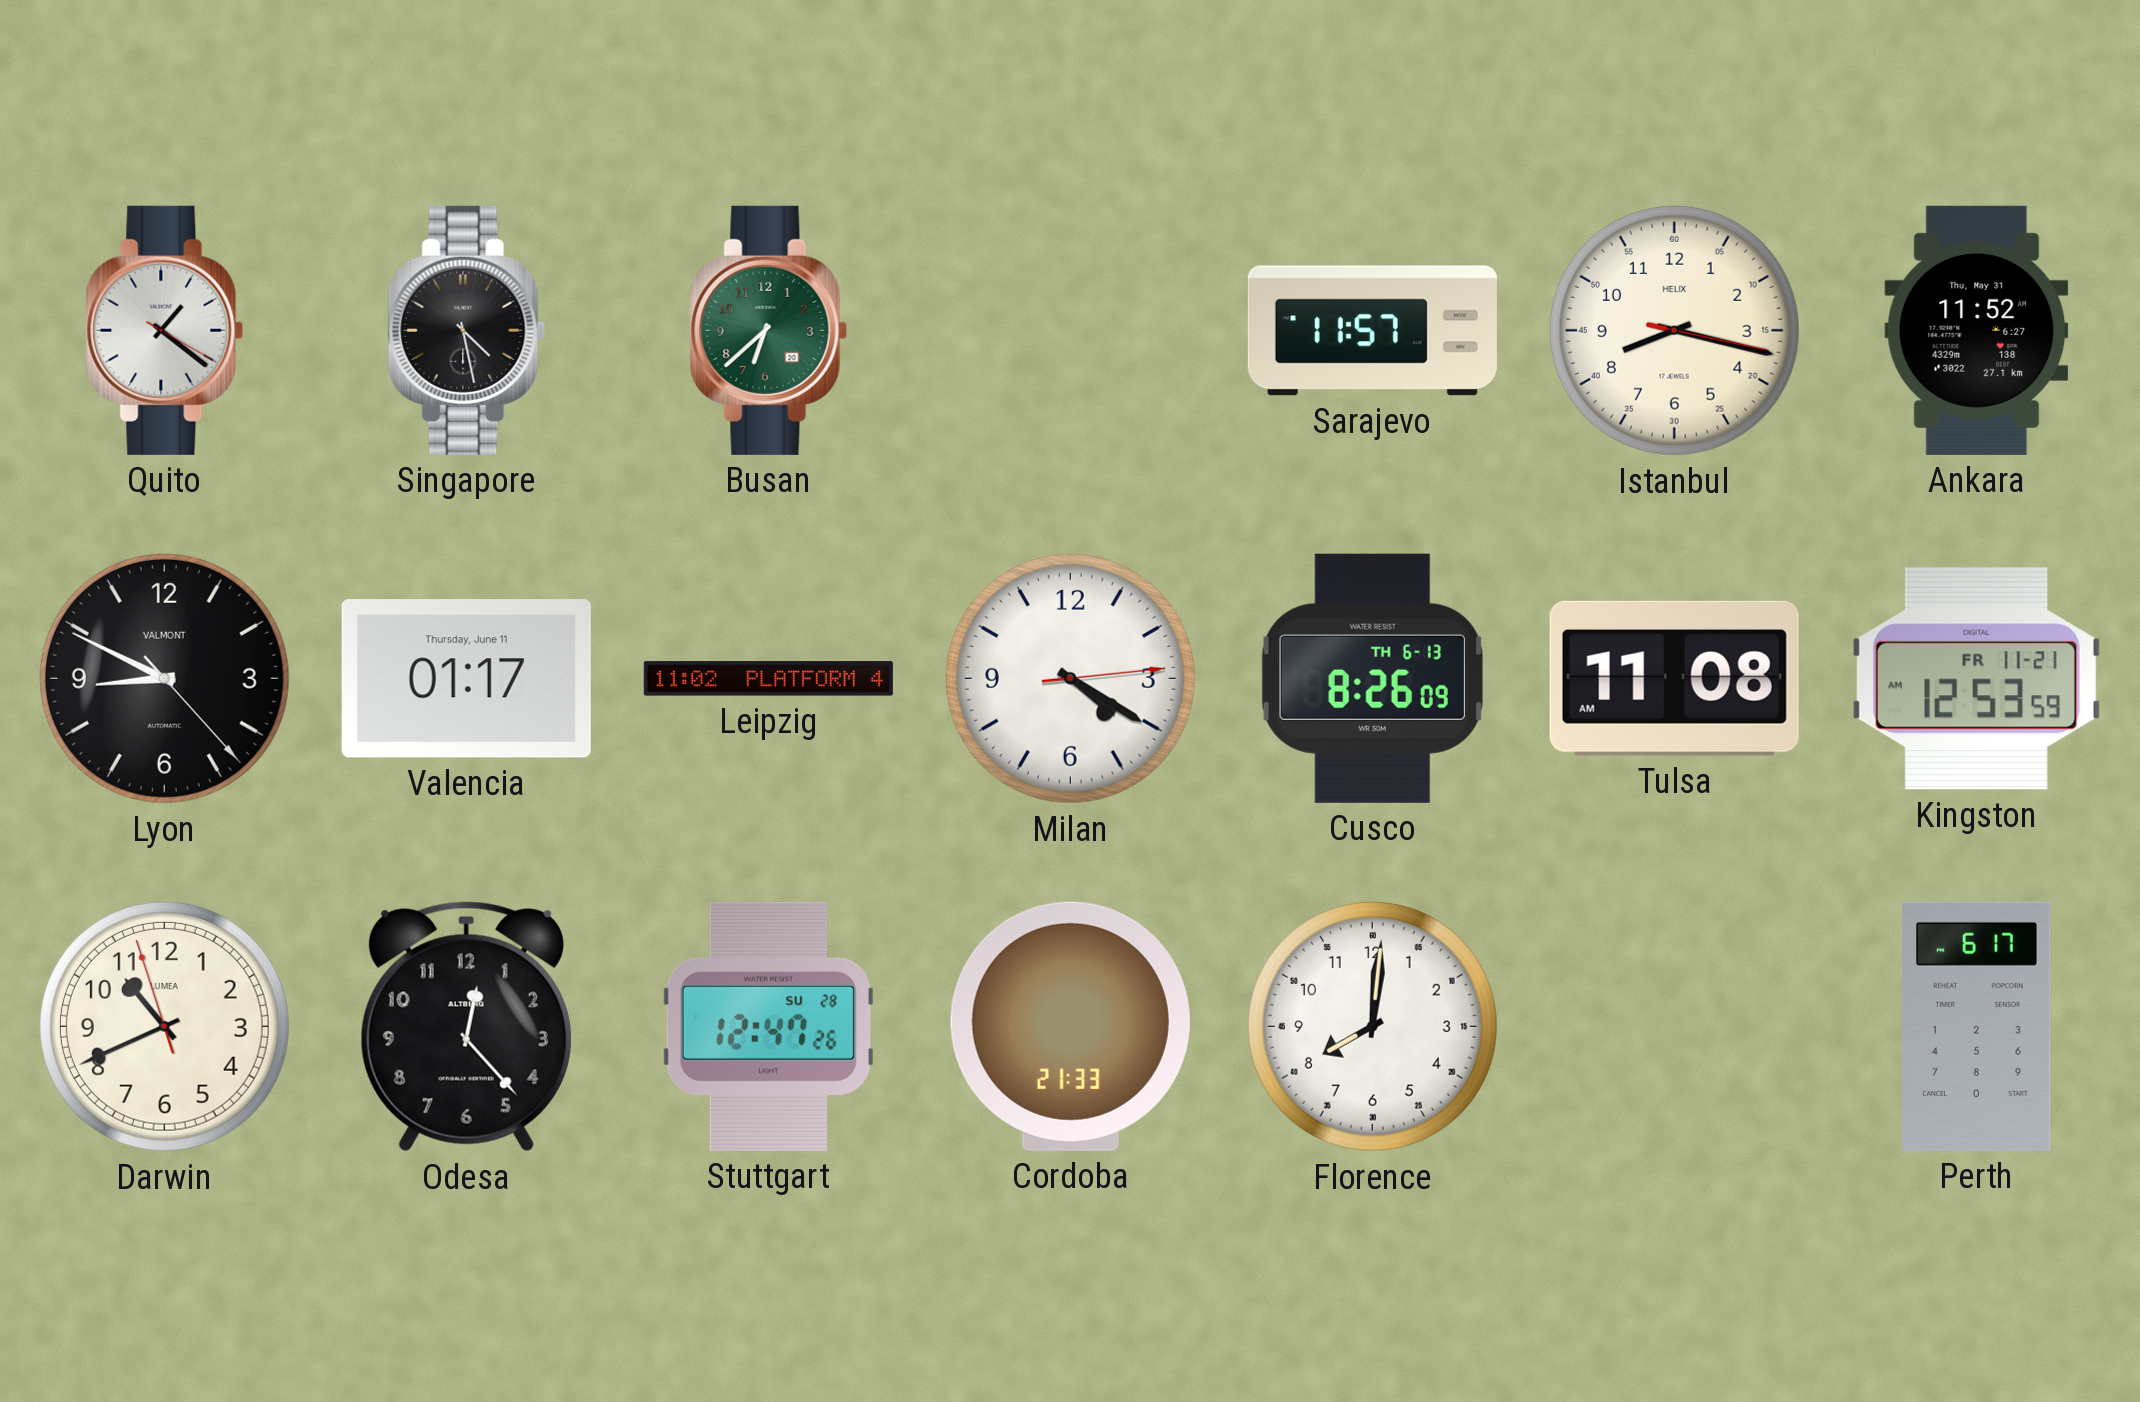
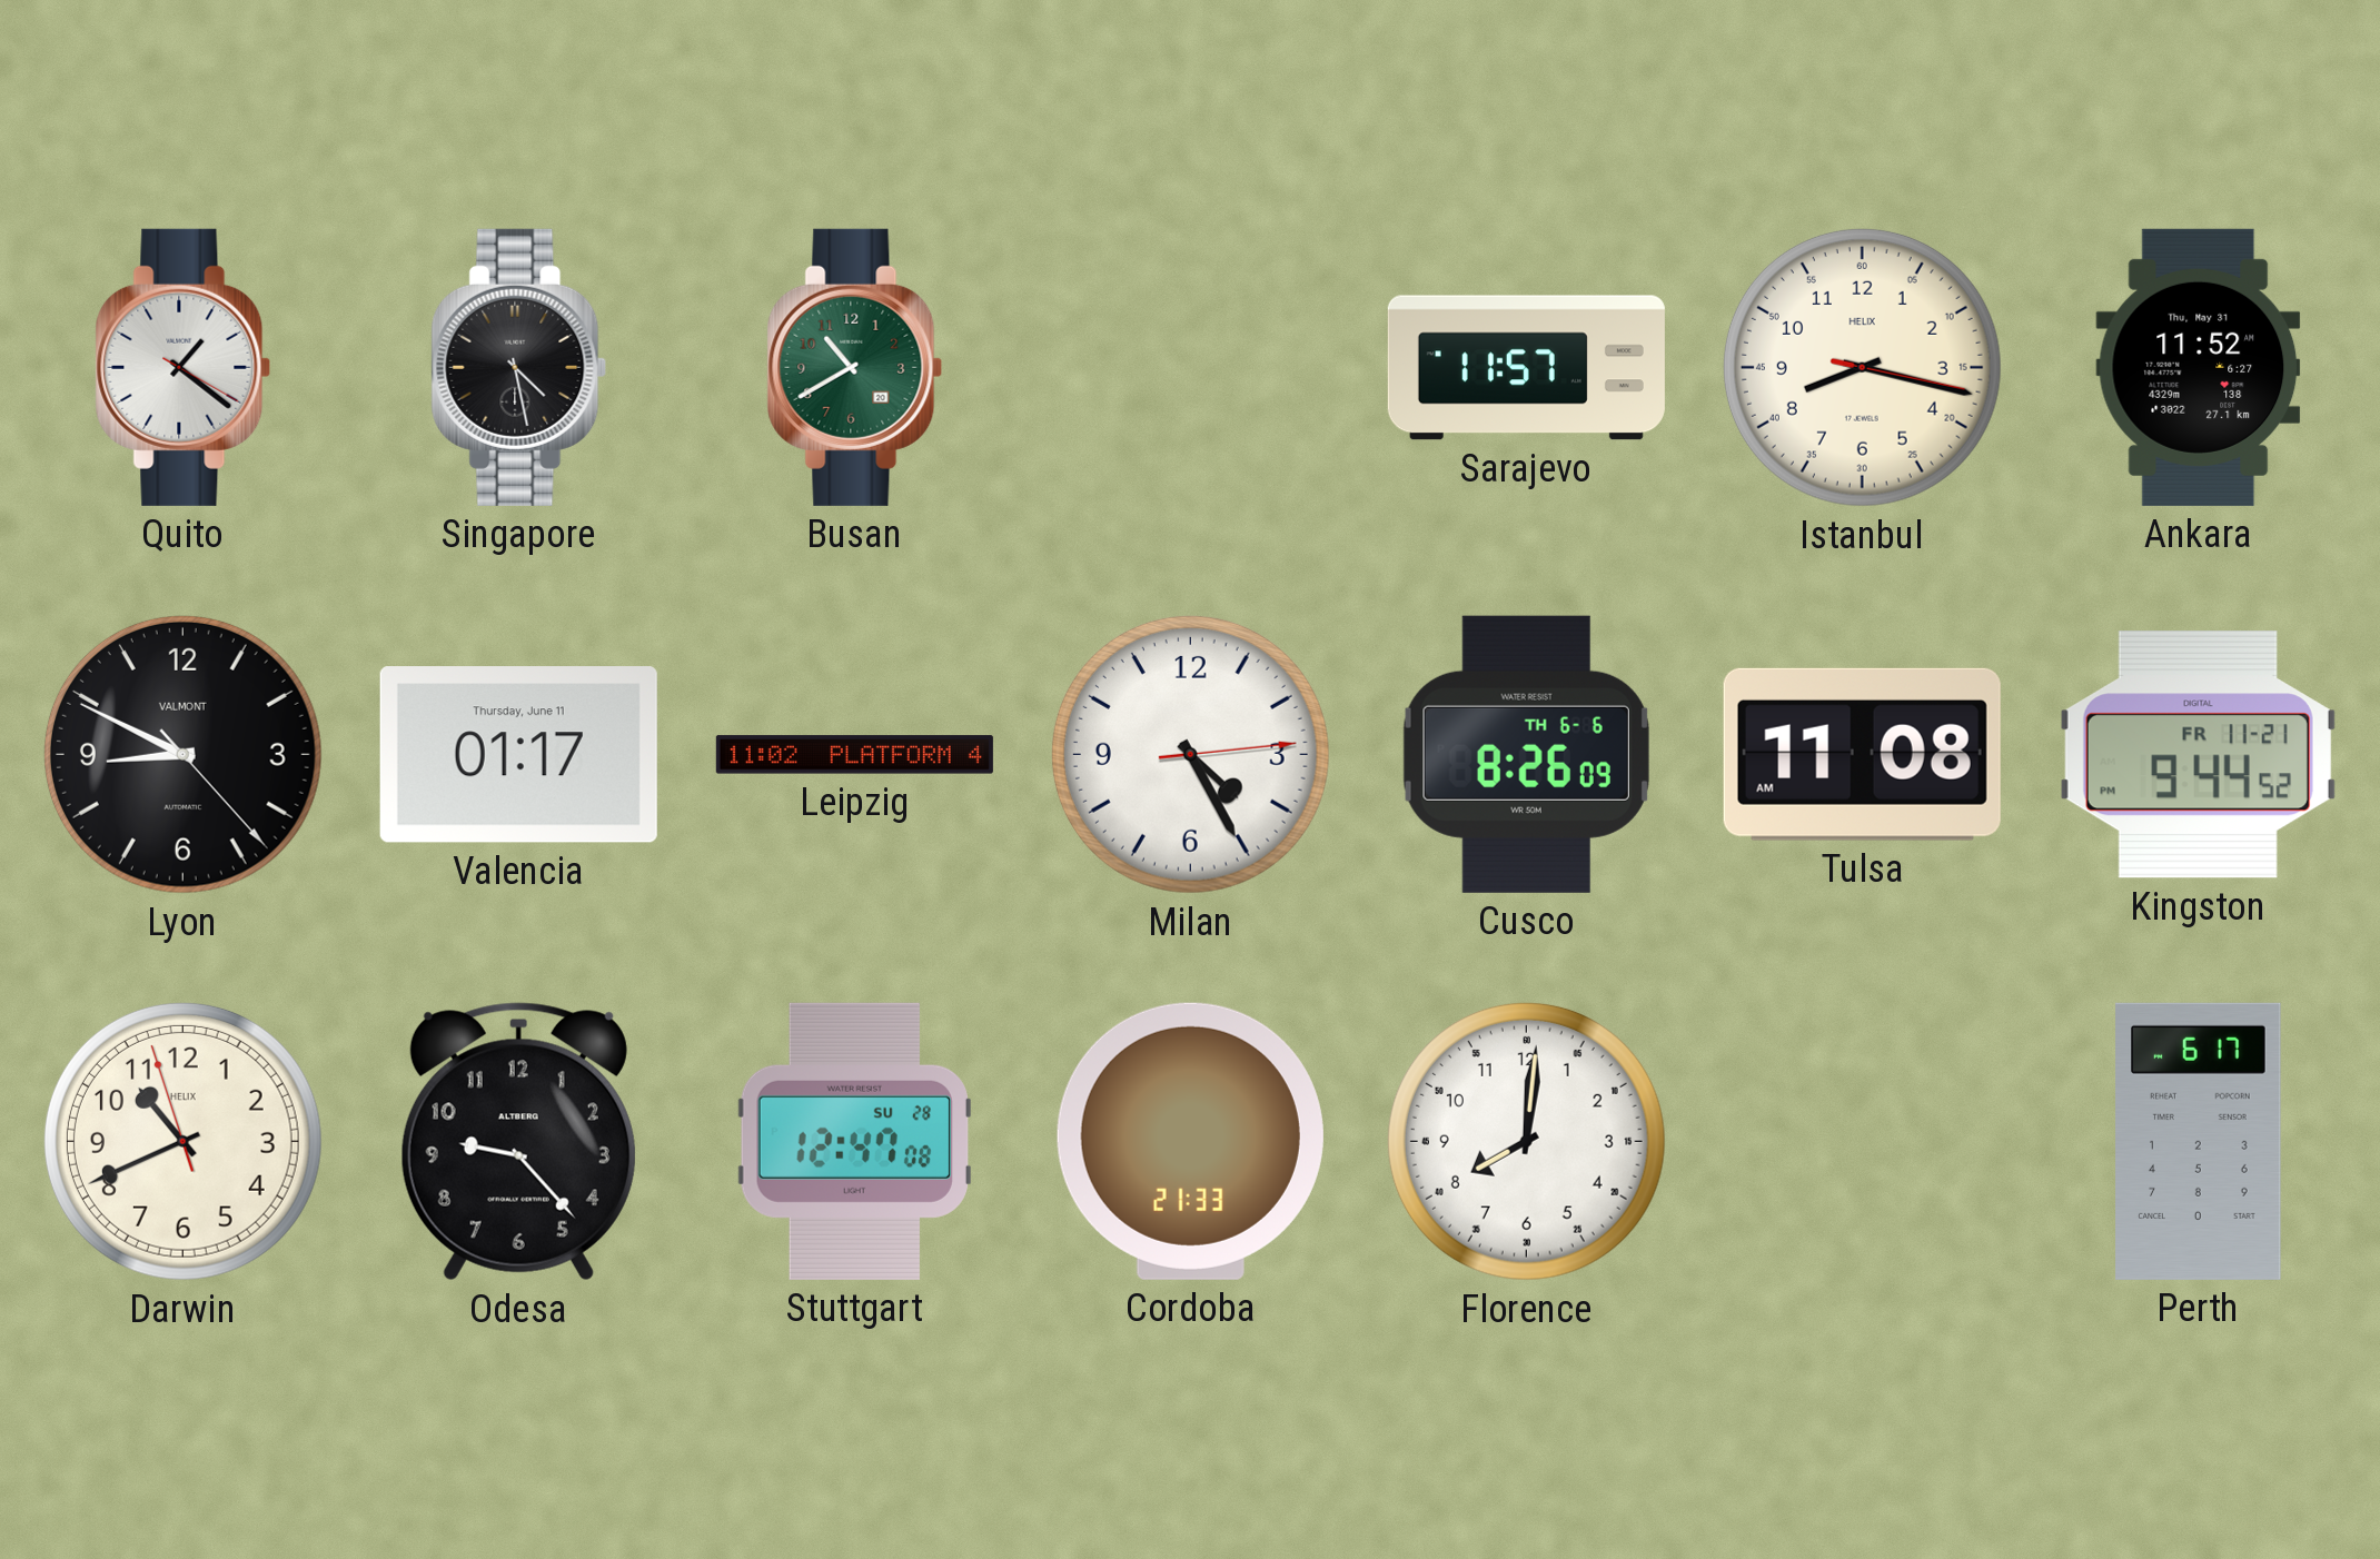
Busan: 6:38 -> 10:40
Milan: 4:20 -> 4:25
Cusco date: TH 6-13 -> TH 6-6
Kingston: 12:53 -> 9:44
Darwin brand: LUMEA -> HELIX
Odesa: 12:23 -> 9:23
Stuttgart: 12:47:26 -> 12:47:08
